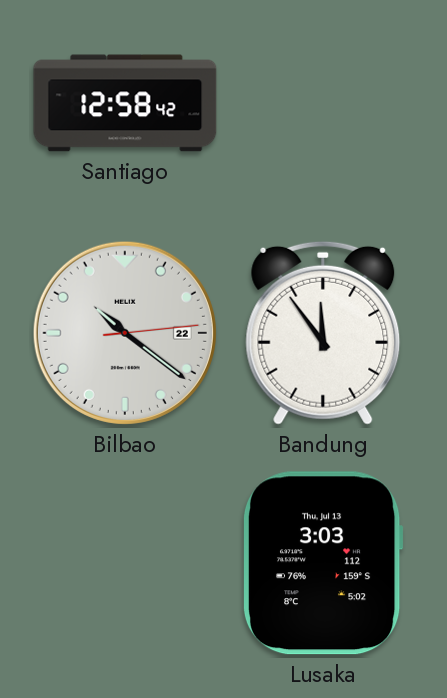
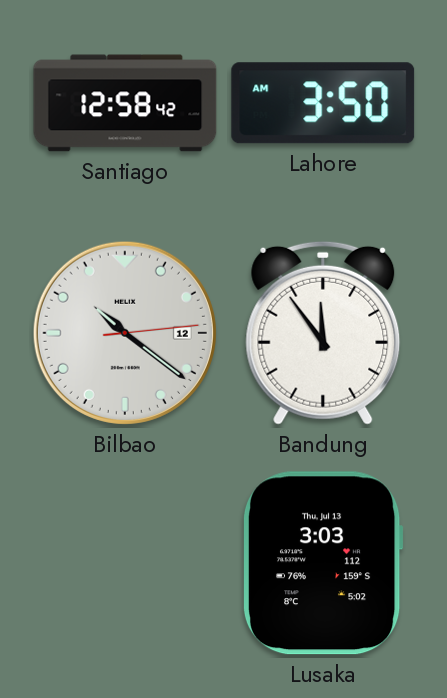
Lahore: none -> 3:50
Bilbao date: 22 -> 12
